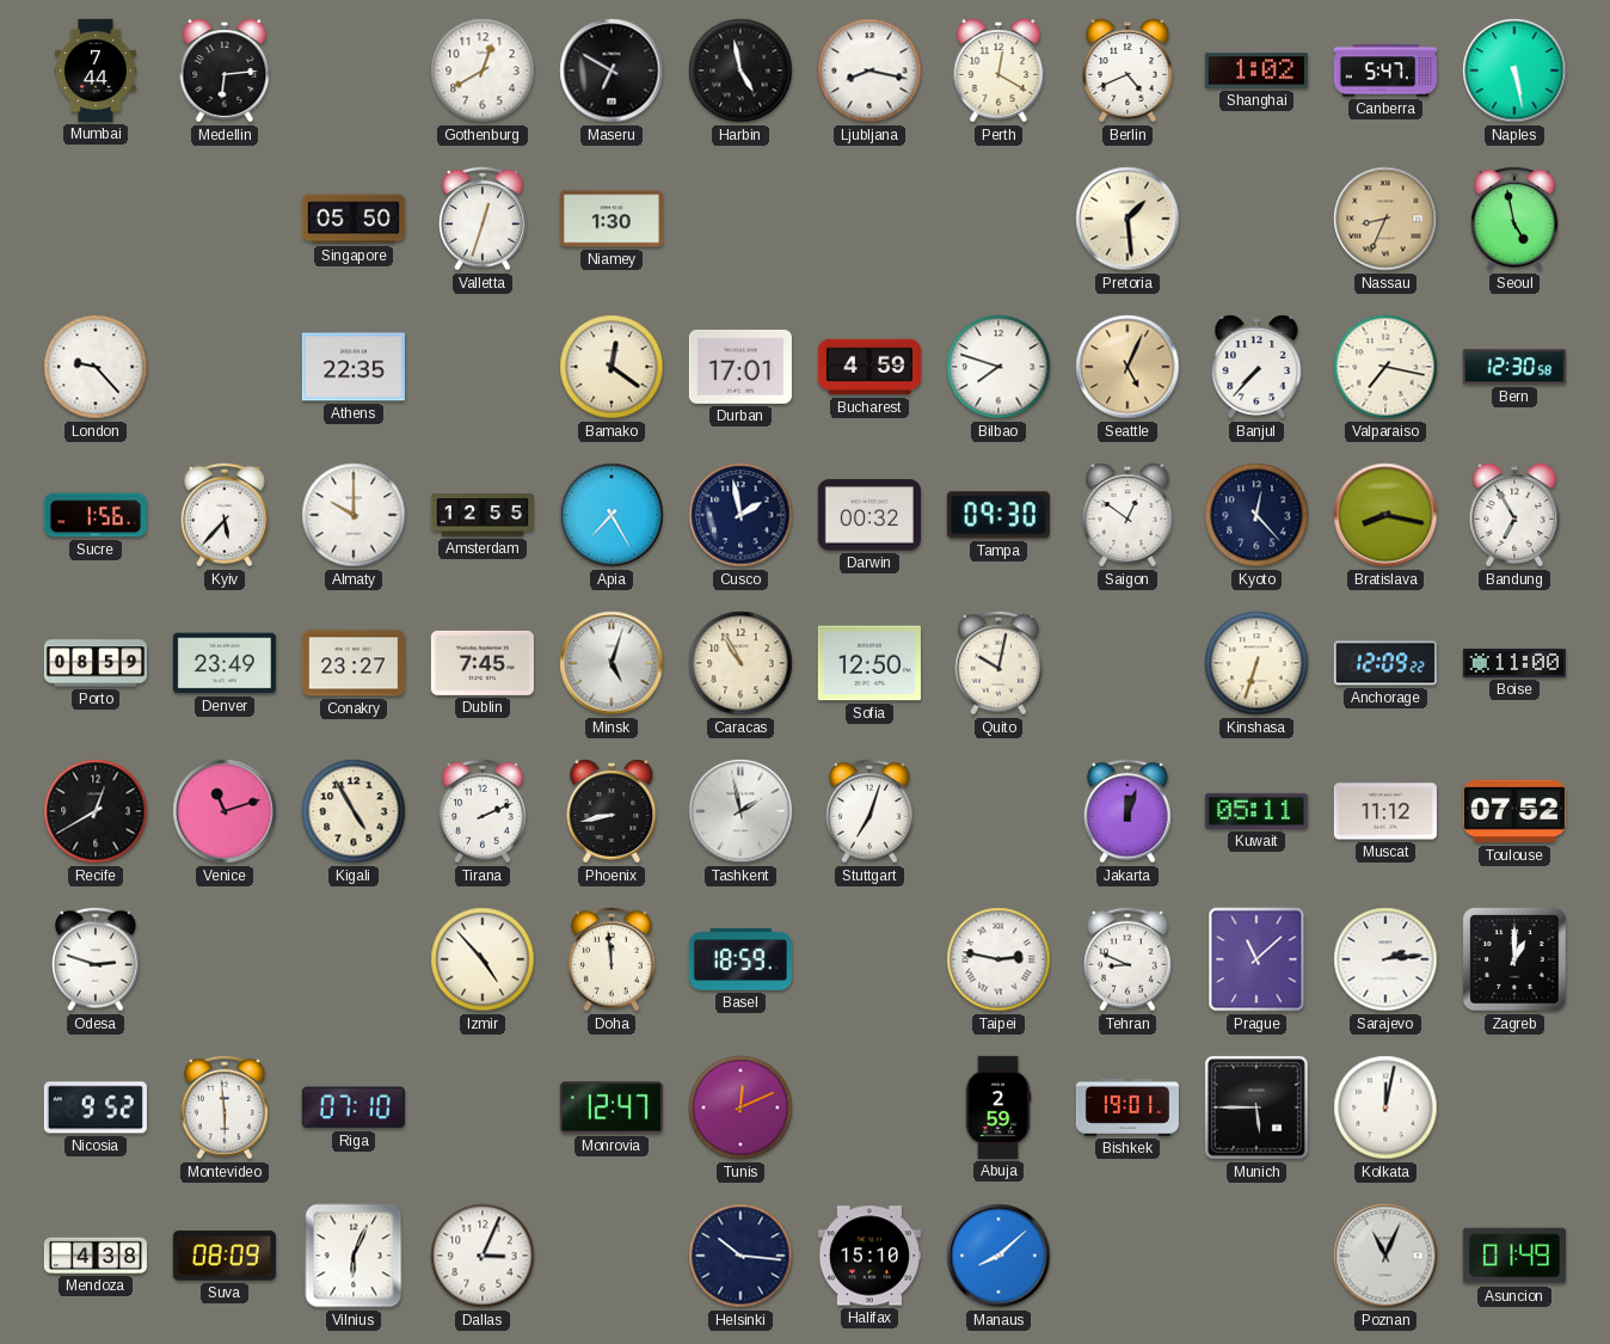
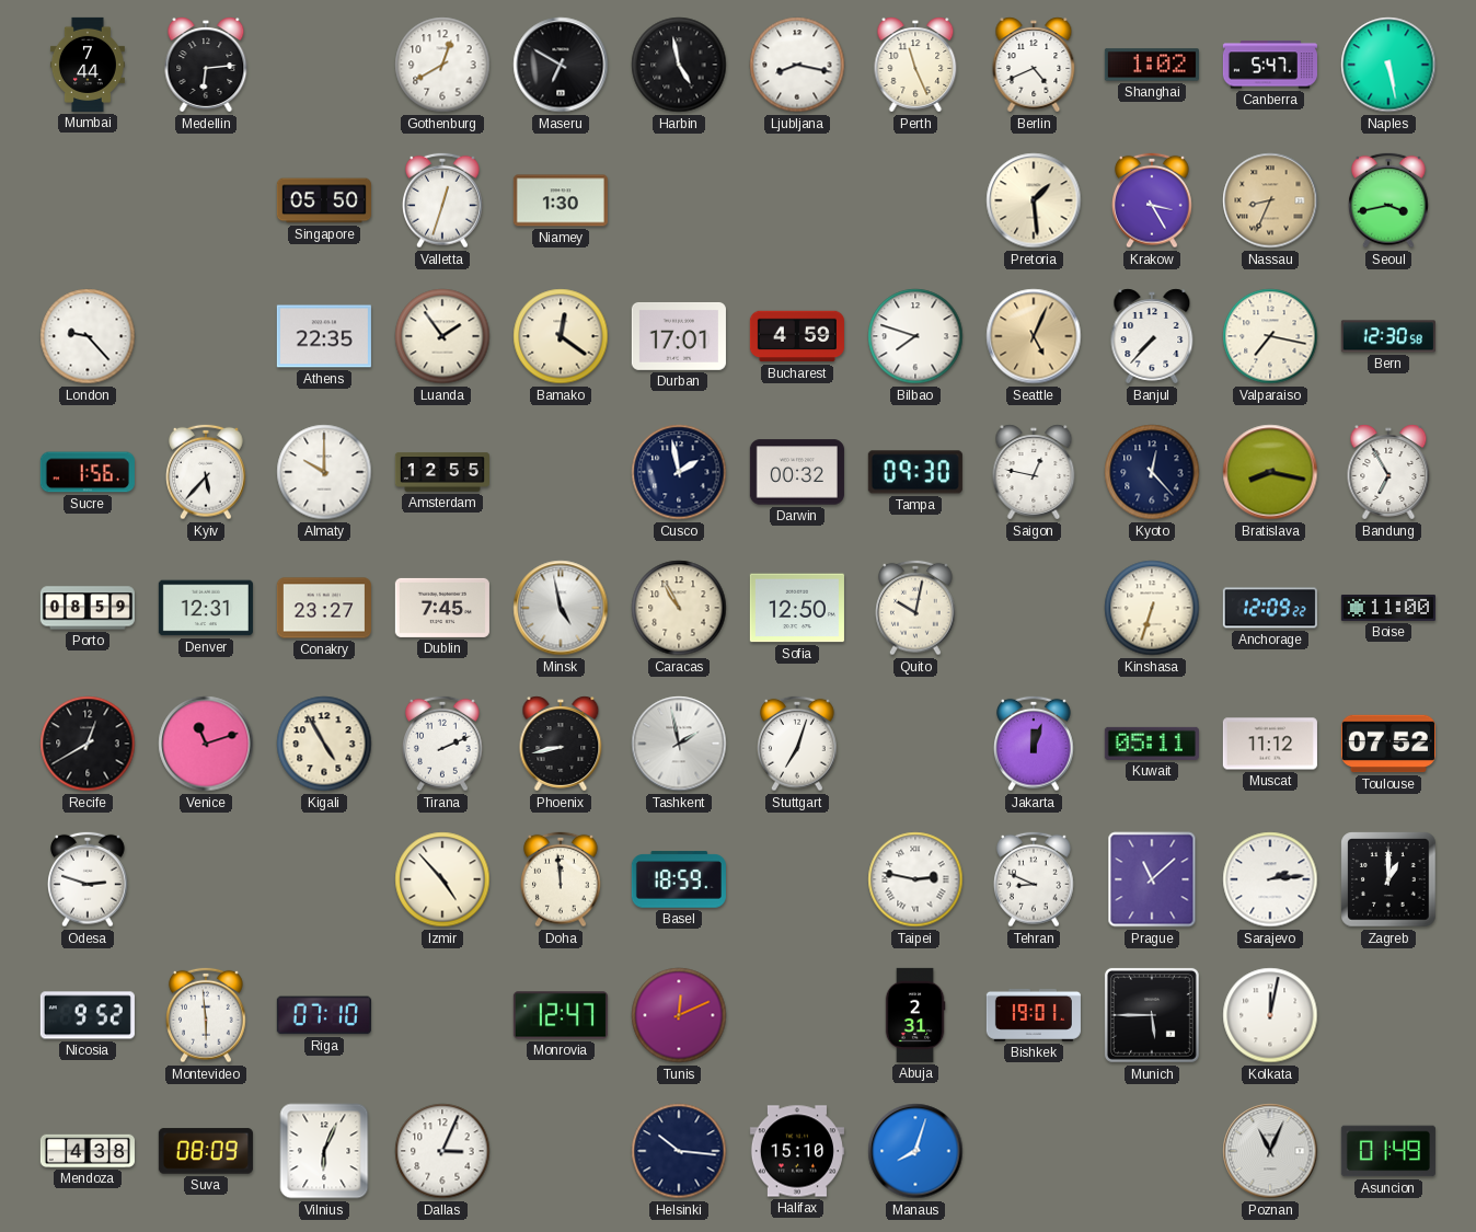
Perth: 12:20 -> 11:26
Krakow: none -> 3:25
Seoul: 4:58 -> 3:43
Luanda: none -> 1:54
Apia: 7:25 -> none
Saigon: 12:51 -> 12:47
Denver: 23:49 -> 12:31
Minsk: 5:03 -> 4:58
Abuja: 2:59 -> 2:31
Manaus: 8:08 -> 8:03
